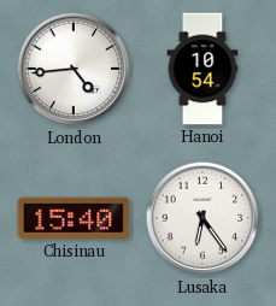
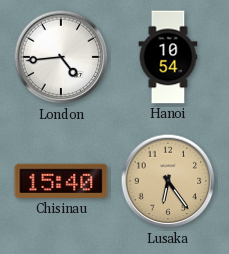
Lusaka dial: white -> champagne
